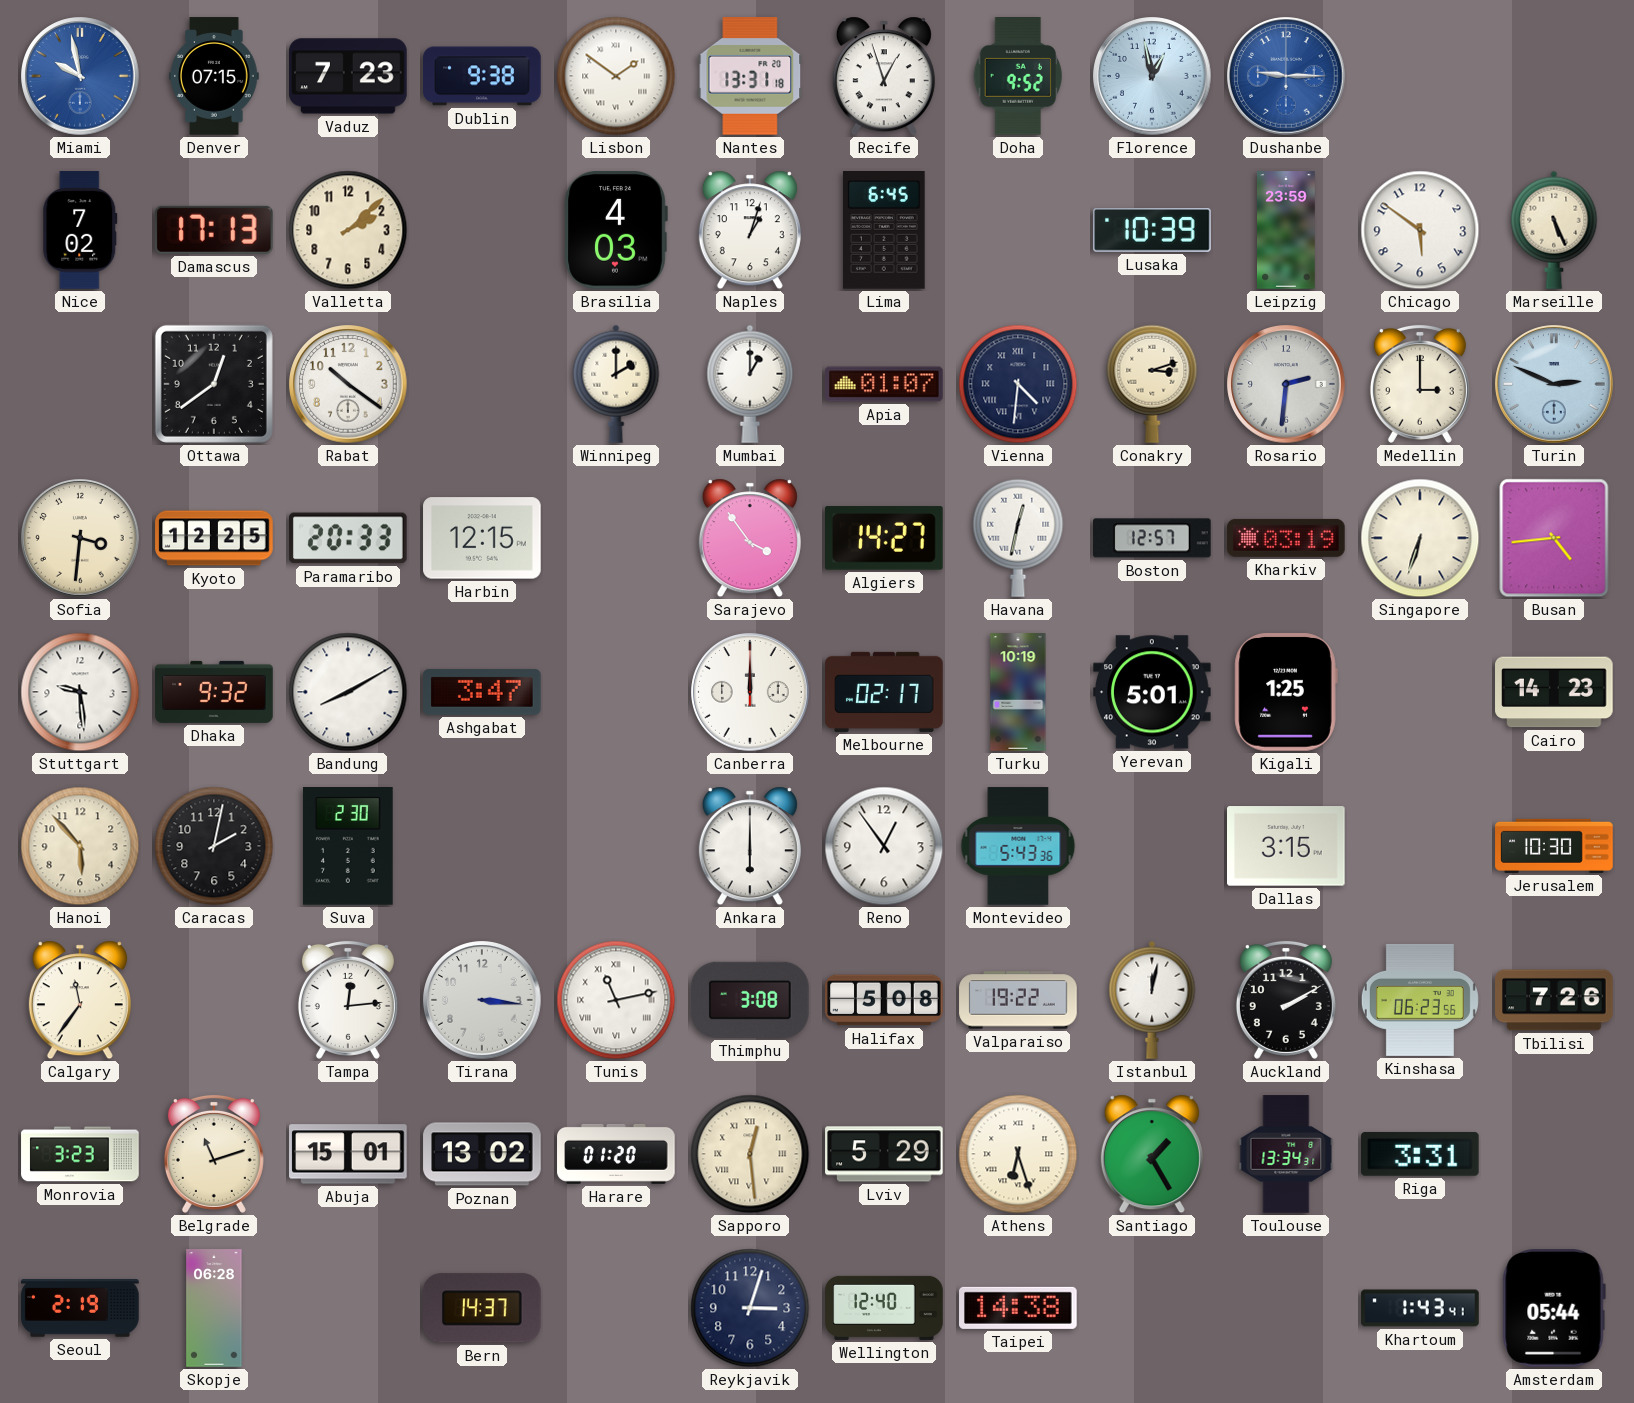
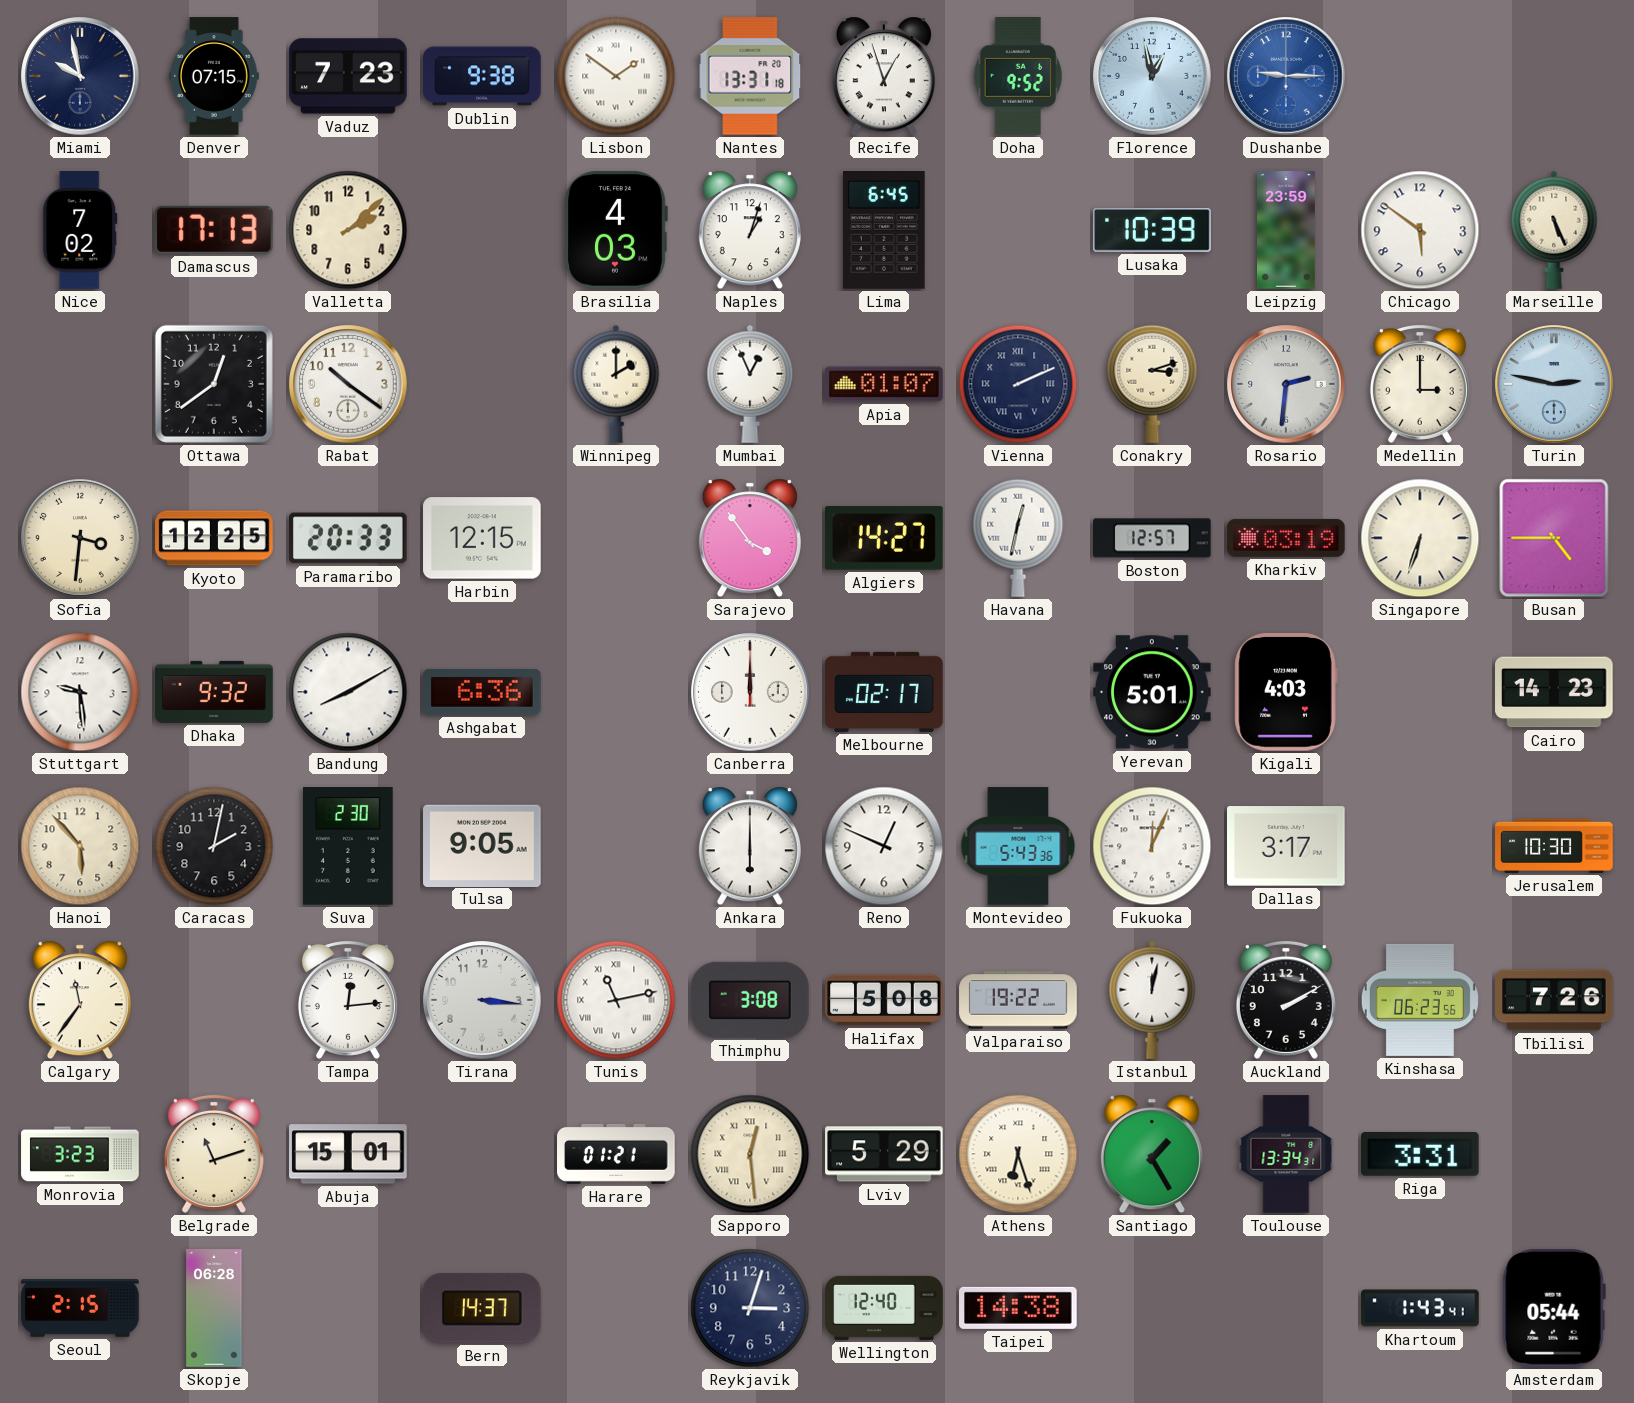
Miami dial: blue -> navy
Mumbai: 1:00 -> 12:56
Vienna: 4:31 -> 2:11
Turin: 2:49 -> 2:47
Busan: 4:44 -> 4:45
Ashgabat: 3:47 -> 6:36
Turku: 10:19 -> none
Kigali: 1:25 -> 4:03
Tulsa: none -> 9:05
Reno: 12:54 -> 12:49
Fukuoka: none -> 12:04
Dallas: 3:15 -> 3:17
Poznan: 13:02 -> none
Harare: 01:20 -> 01:21
Seoul: 2:19 -> 2:15
